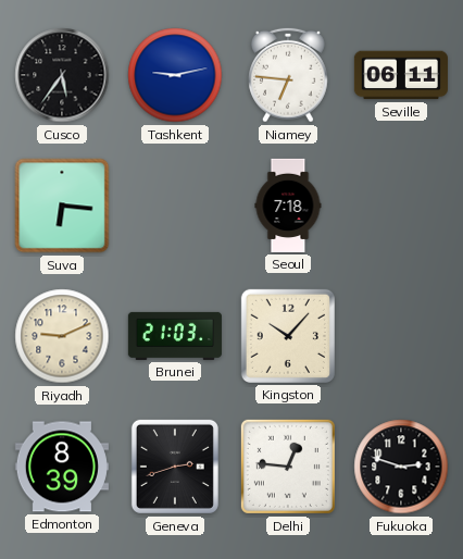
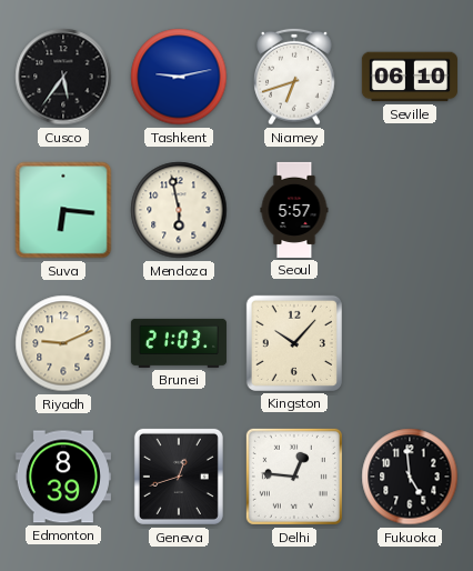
Niamey: 6:46 -> 6:42
Seville: 06:11 -> 06:10
Mendoza: none -> 5:58
Seoul: 7:18 -> 5:57
Geneva: 2:42 -> 12:42
Fukuoka: 2:48 -> 4:59
